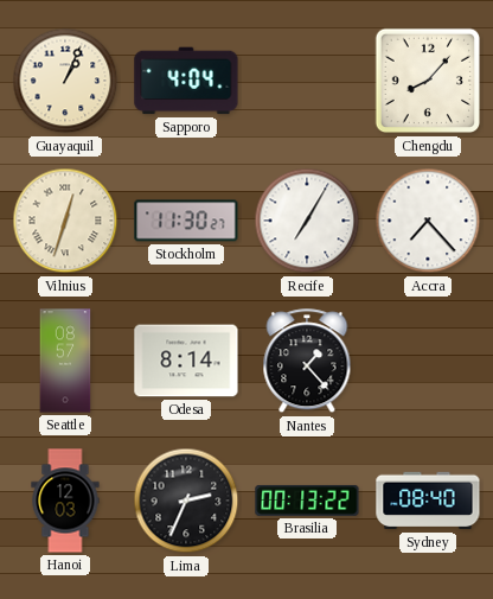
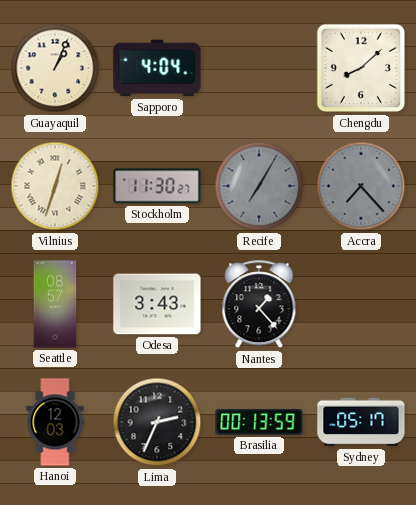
Chengdu: 8:07 -> 8:08
Recife dial: white -> grey
Accra dial: white -> grey
Odesa: 8:14 -> 3:43
Brasilia: 00:13:22 -> 00:13:59
Sydney: 08:40 -> 05:17
